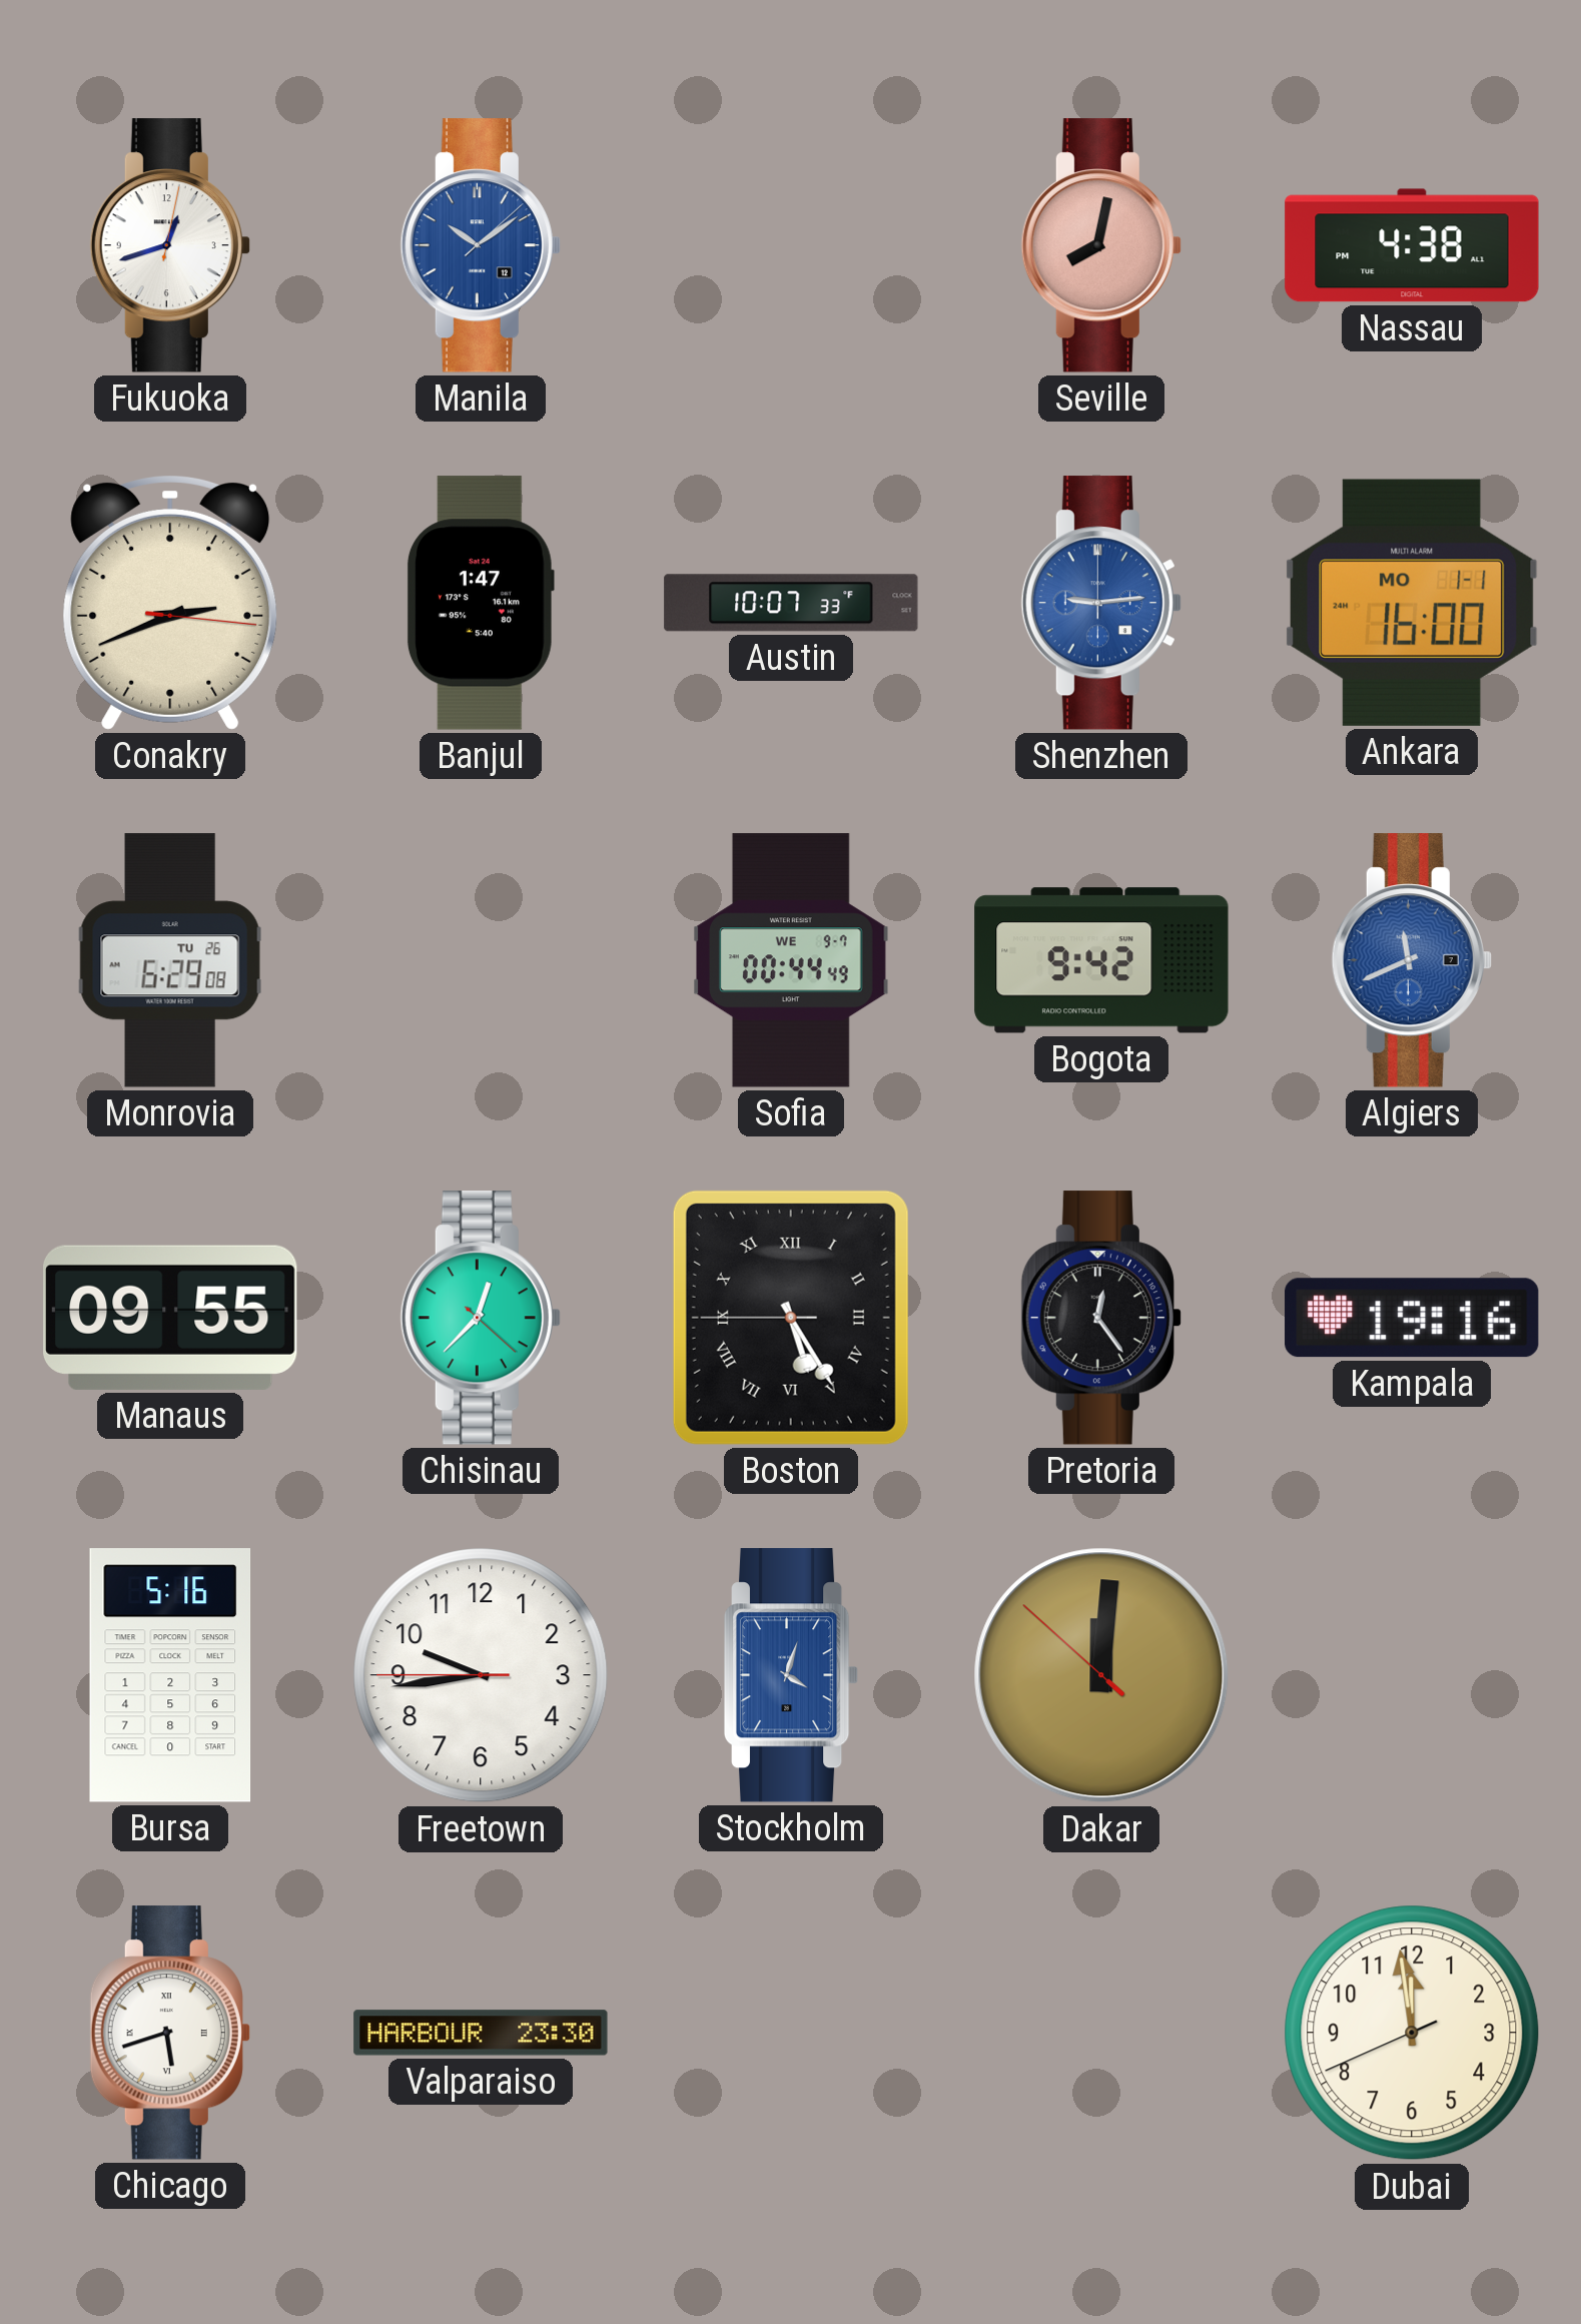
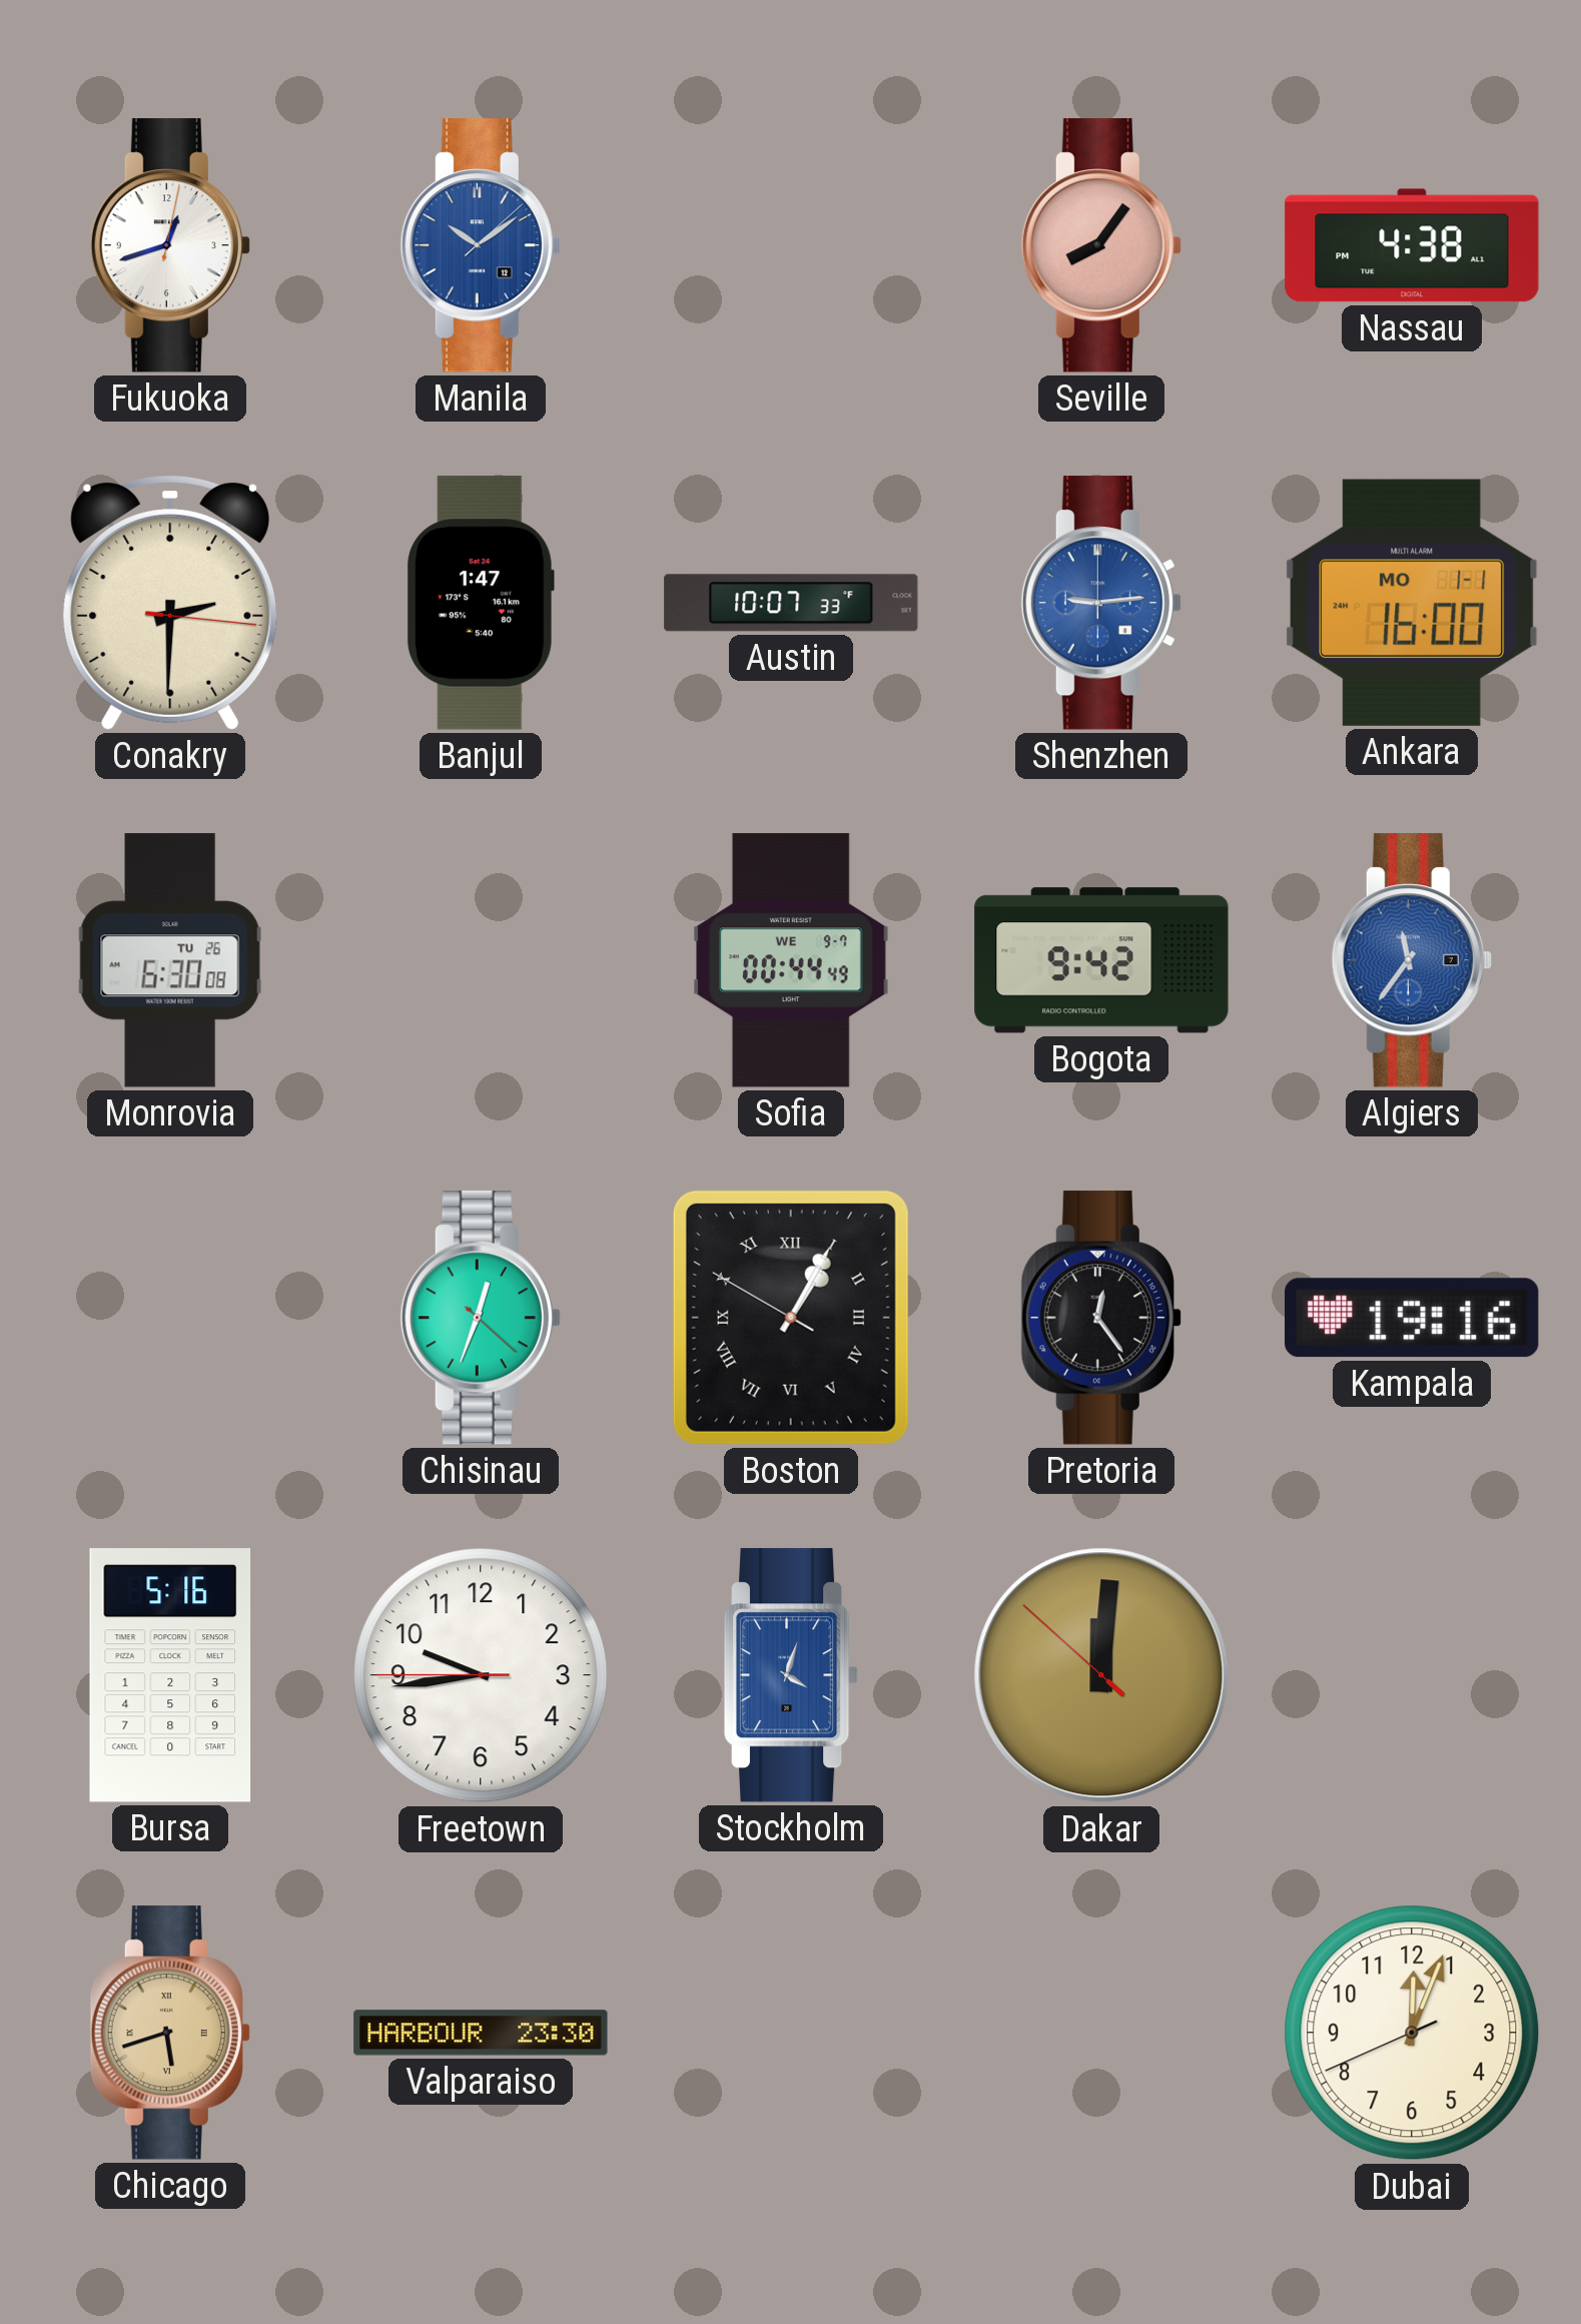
Seville: 8:02 -> 8:06
Conakry: 2:41 -> 2:30
Monrovia: 6:29 -> 6:30
Algiers: 11:41 -> 11:36
Manaus: 09:55 -> none
Chisinau: 12:37 -> 12:33
Boston: 5:24 -> 1:04
Chicago dial: white -> champagne
Dubai: 11:58 -> 12:03
